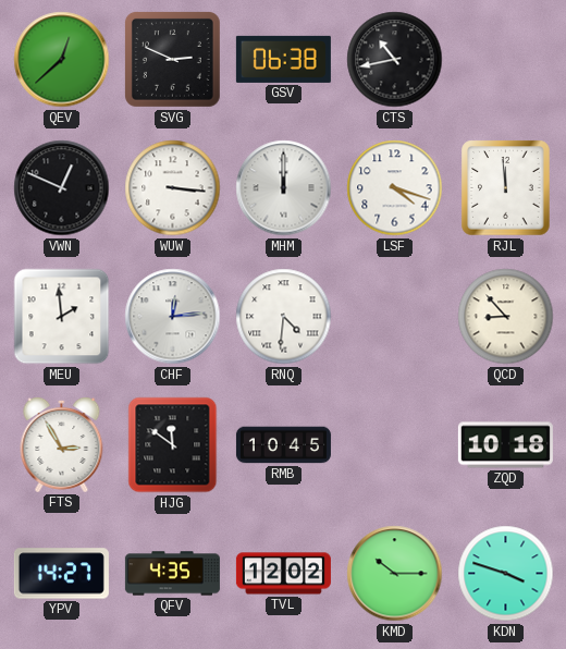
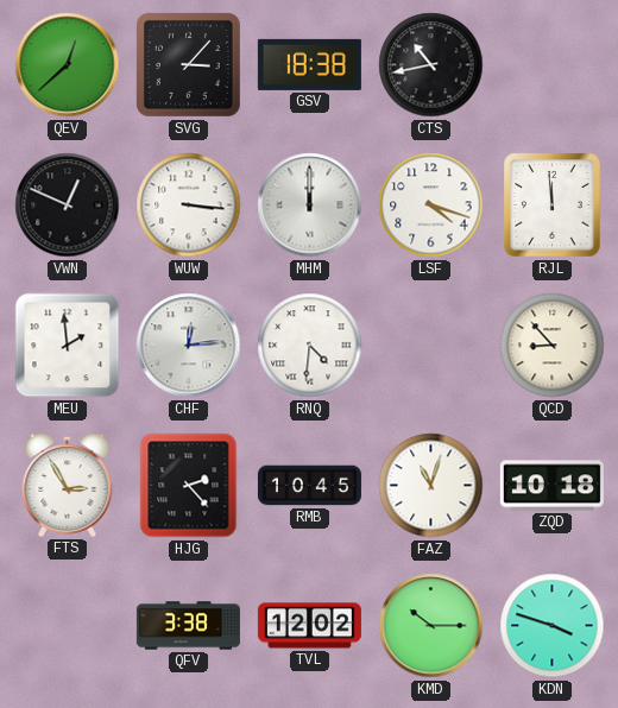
SVG: 2:49 -> 3:07
GSV: 06:38 -> 18:38
HJG: 11:51 -> 2:23
FAZ: none -> 11:03
YPV: 14:27 -> none
QFV: 4:35 -> 3:38
